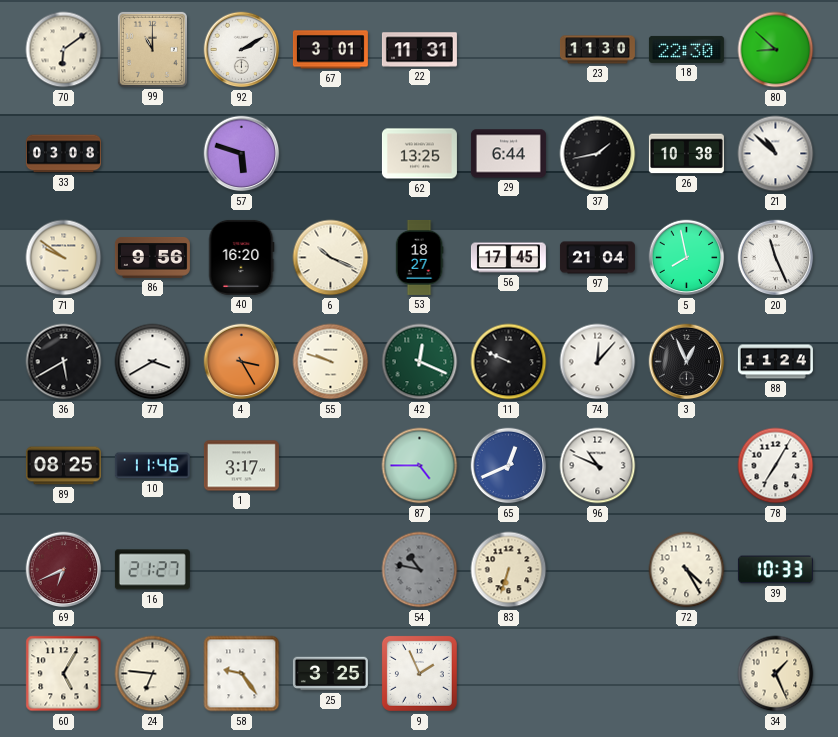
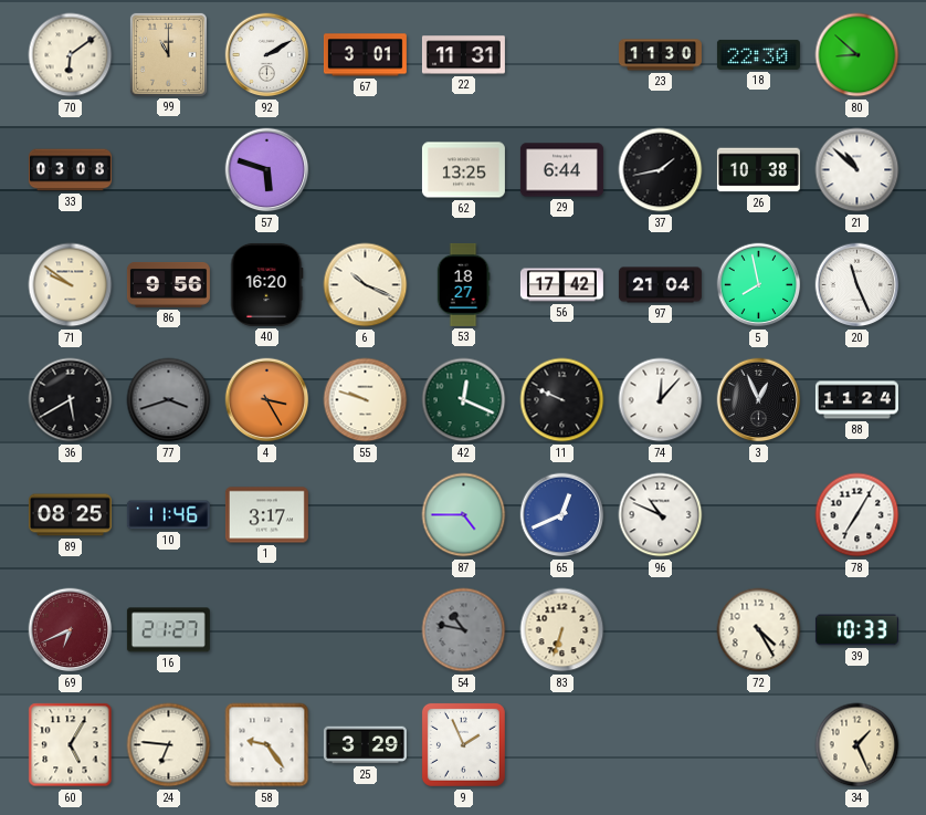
56: 17:45 -> 17:42
77: 3:40 -> 3:42
77 dial: white -> grey
25: 3:25 -> 3:29
